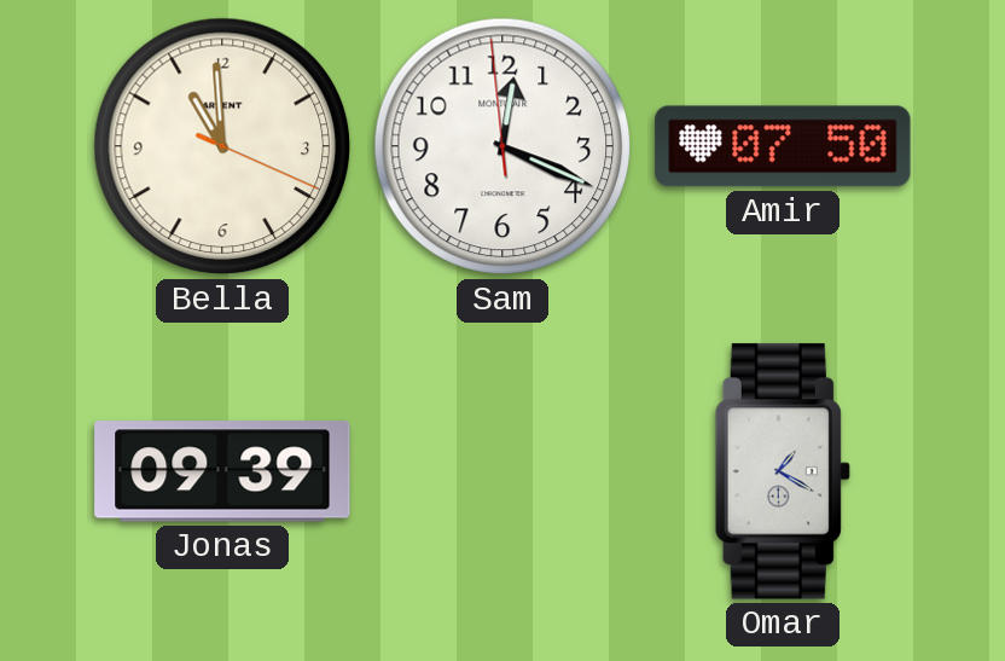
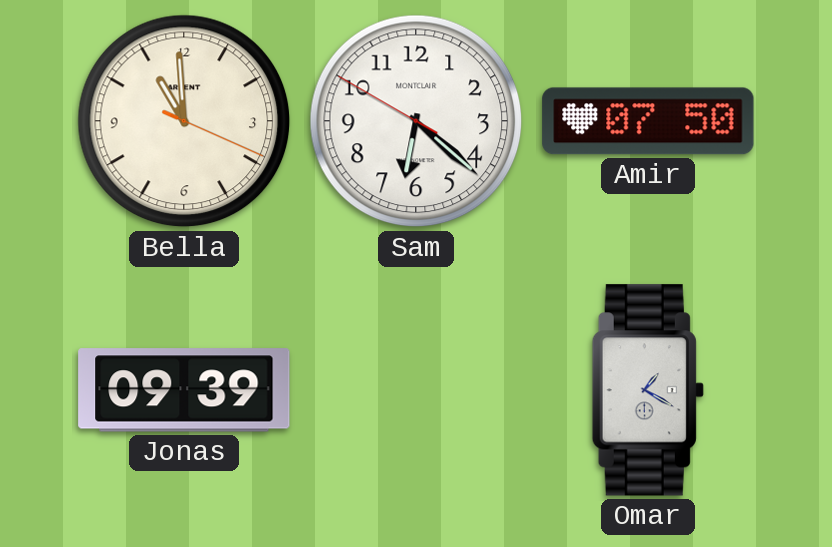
Sam: 12:18 -> 6:21
